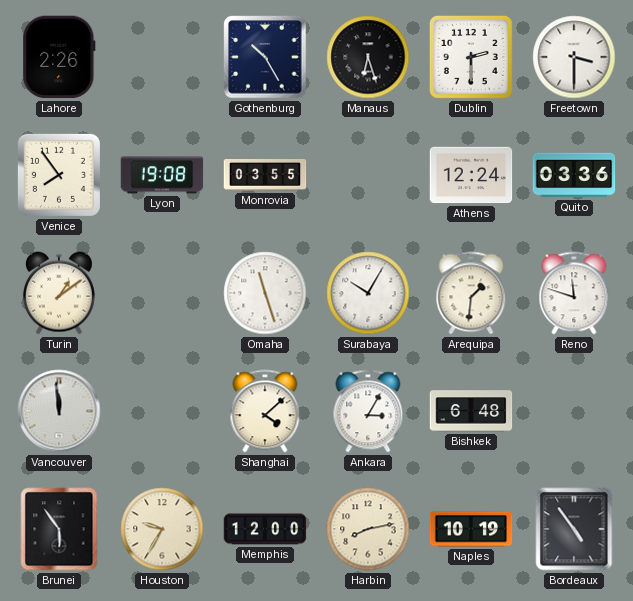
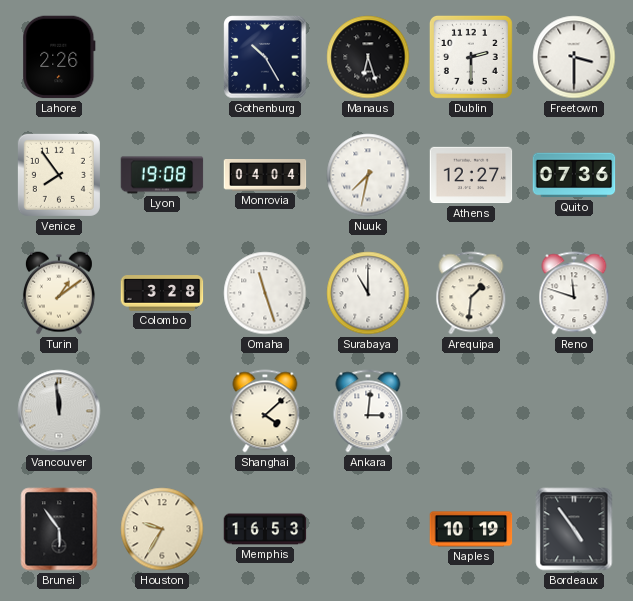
Monrovia: 03:55 -> 04:04
Nuuk: none -> 7:32
Athens: 12:24 -> 12:27
Quito: 03:36 -> 07:36
Colombo: none -> 3:28
Surabaya: 10:05 -> 11:00
Ankara: 3:05 -> 3:01
Bishkek: 6:48 -> none
Memphis: 12:00 -> 16:53
Harbin: 8:13 -> none
